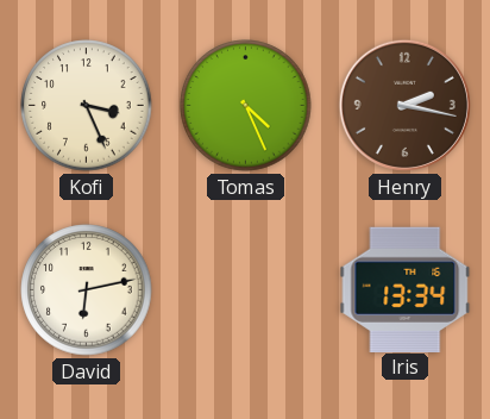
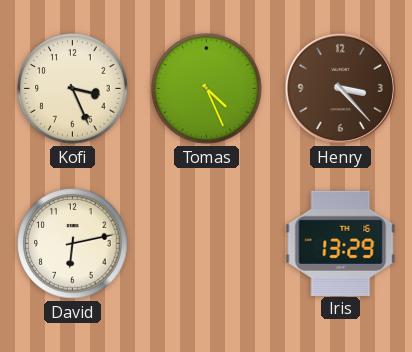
Henry: 2:17 -> 3:23
Iris: 13:34 -> 13:29
